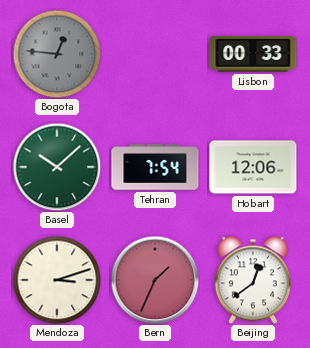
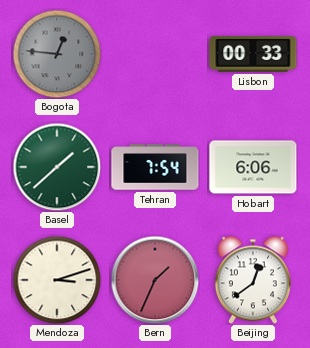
Basel: 10:08 -> 1:38
Hobart: 12:06 -> 6:06
